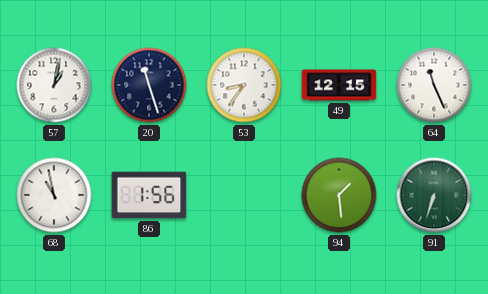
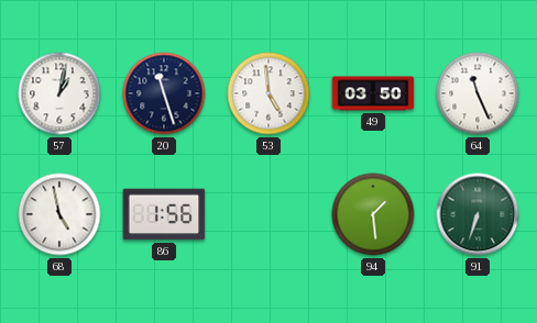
53: 8:36 -> 4:59
49: 12:15 -> 03:50
68: 10:58 -> 4:58
